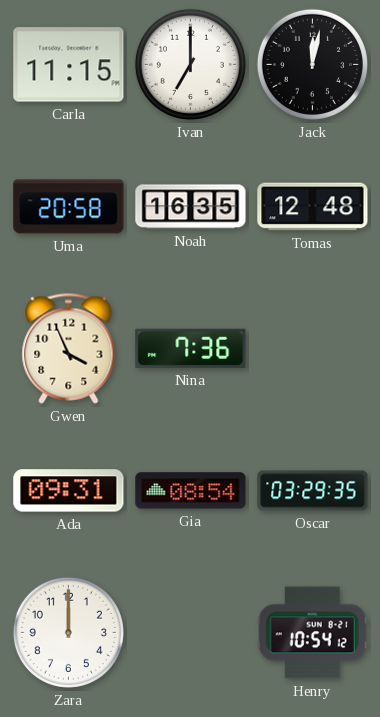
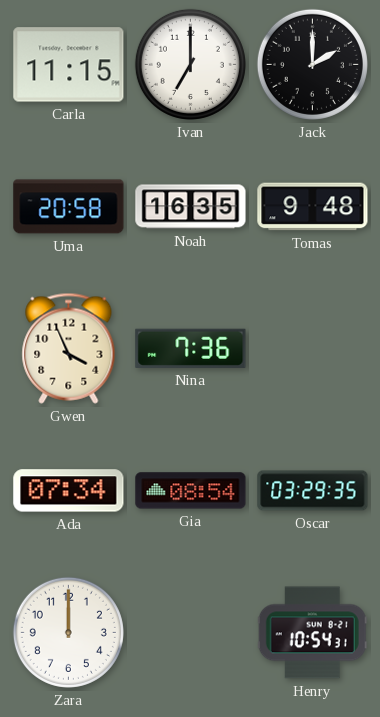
Jack: 12:02 -> 2:00
Tomas: 12:48 -> 9:48
Ada: 09:31 -> 07:34
Henry: 10:54:12 -> 10:54:31
